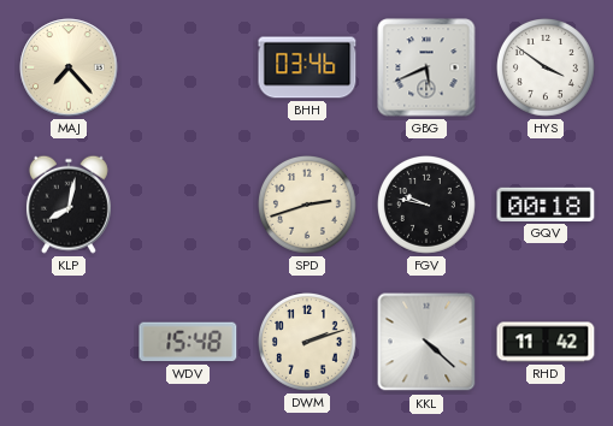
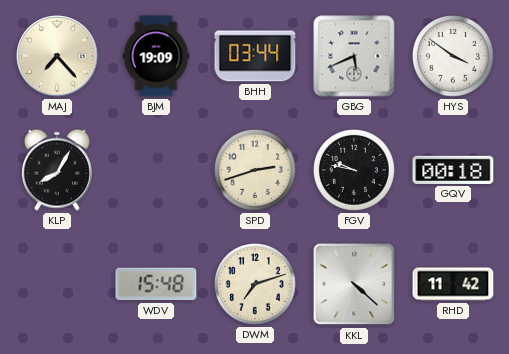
BJM: none -> 19:09
BHH: 03:46 -> 03:44
KLP: 8:02 -> 8:05
DWM: 2:12 -> 7:12
